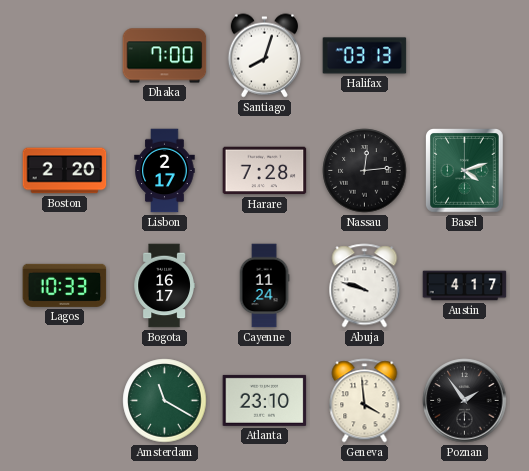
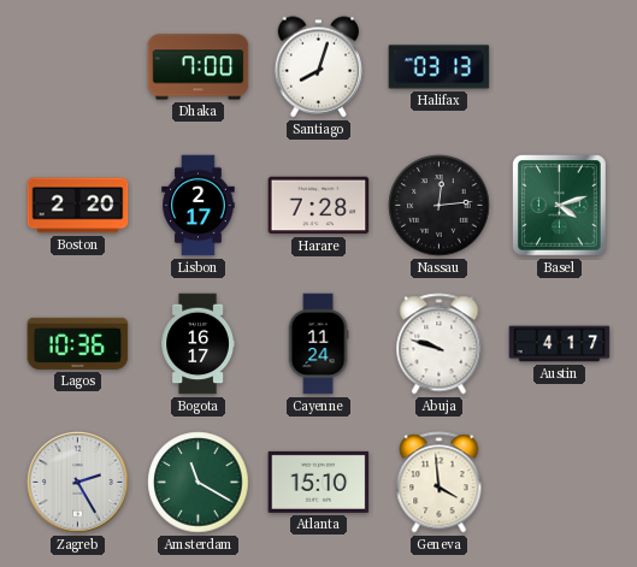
Lagos: 10:33 -> 10:36
Zagreb: none -> 2:25
Atlanta: 23:10 -> 15:10
Poznan: 1:54 -> none
